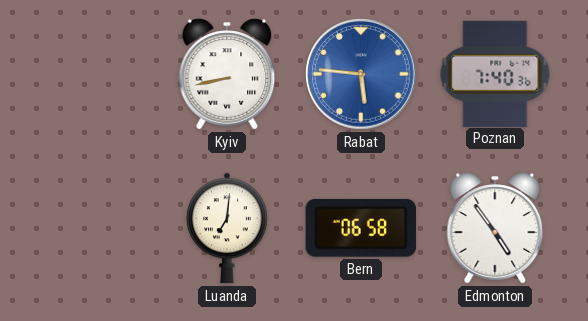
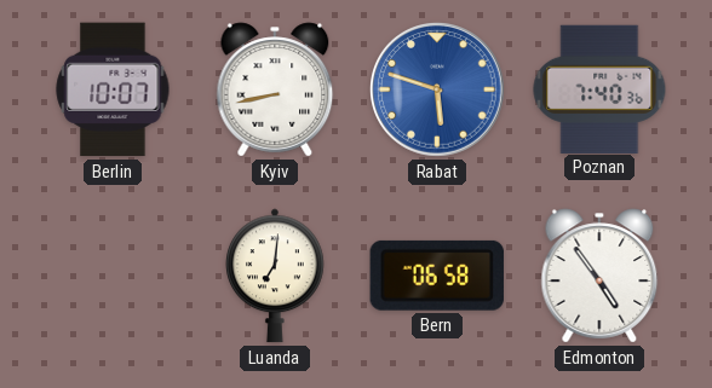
Berlin: none -> 10:07
Rabat: 5:46 -> 5:48
